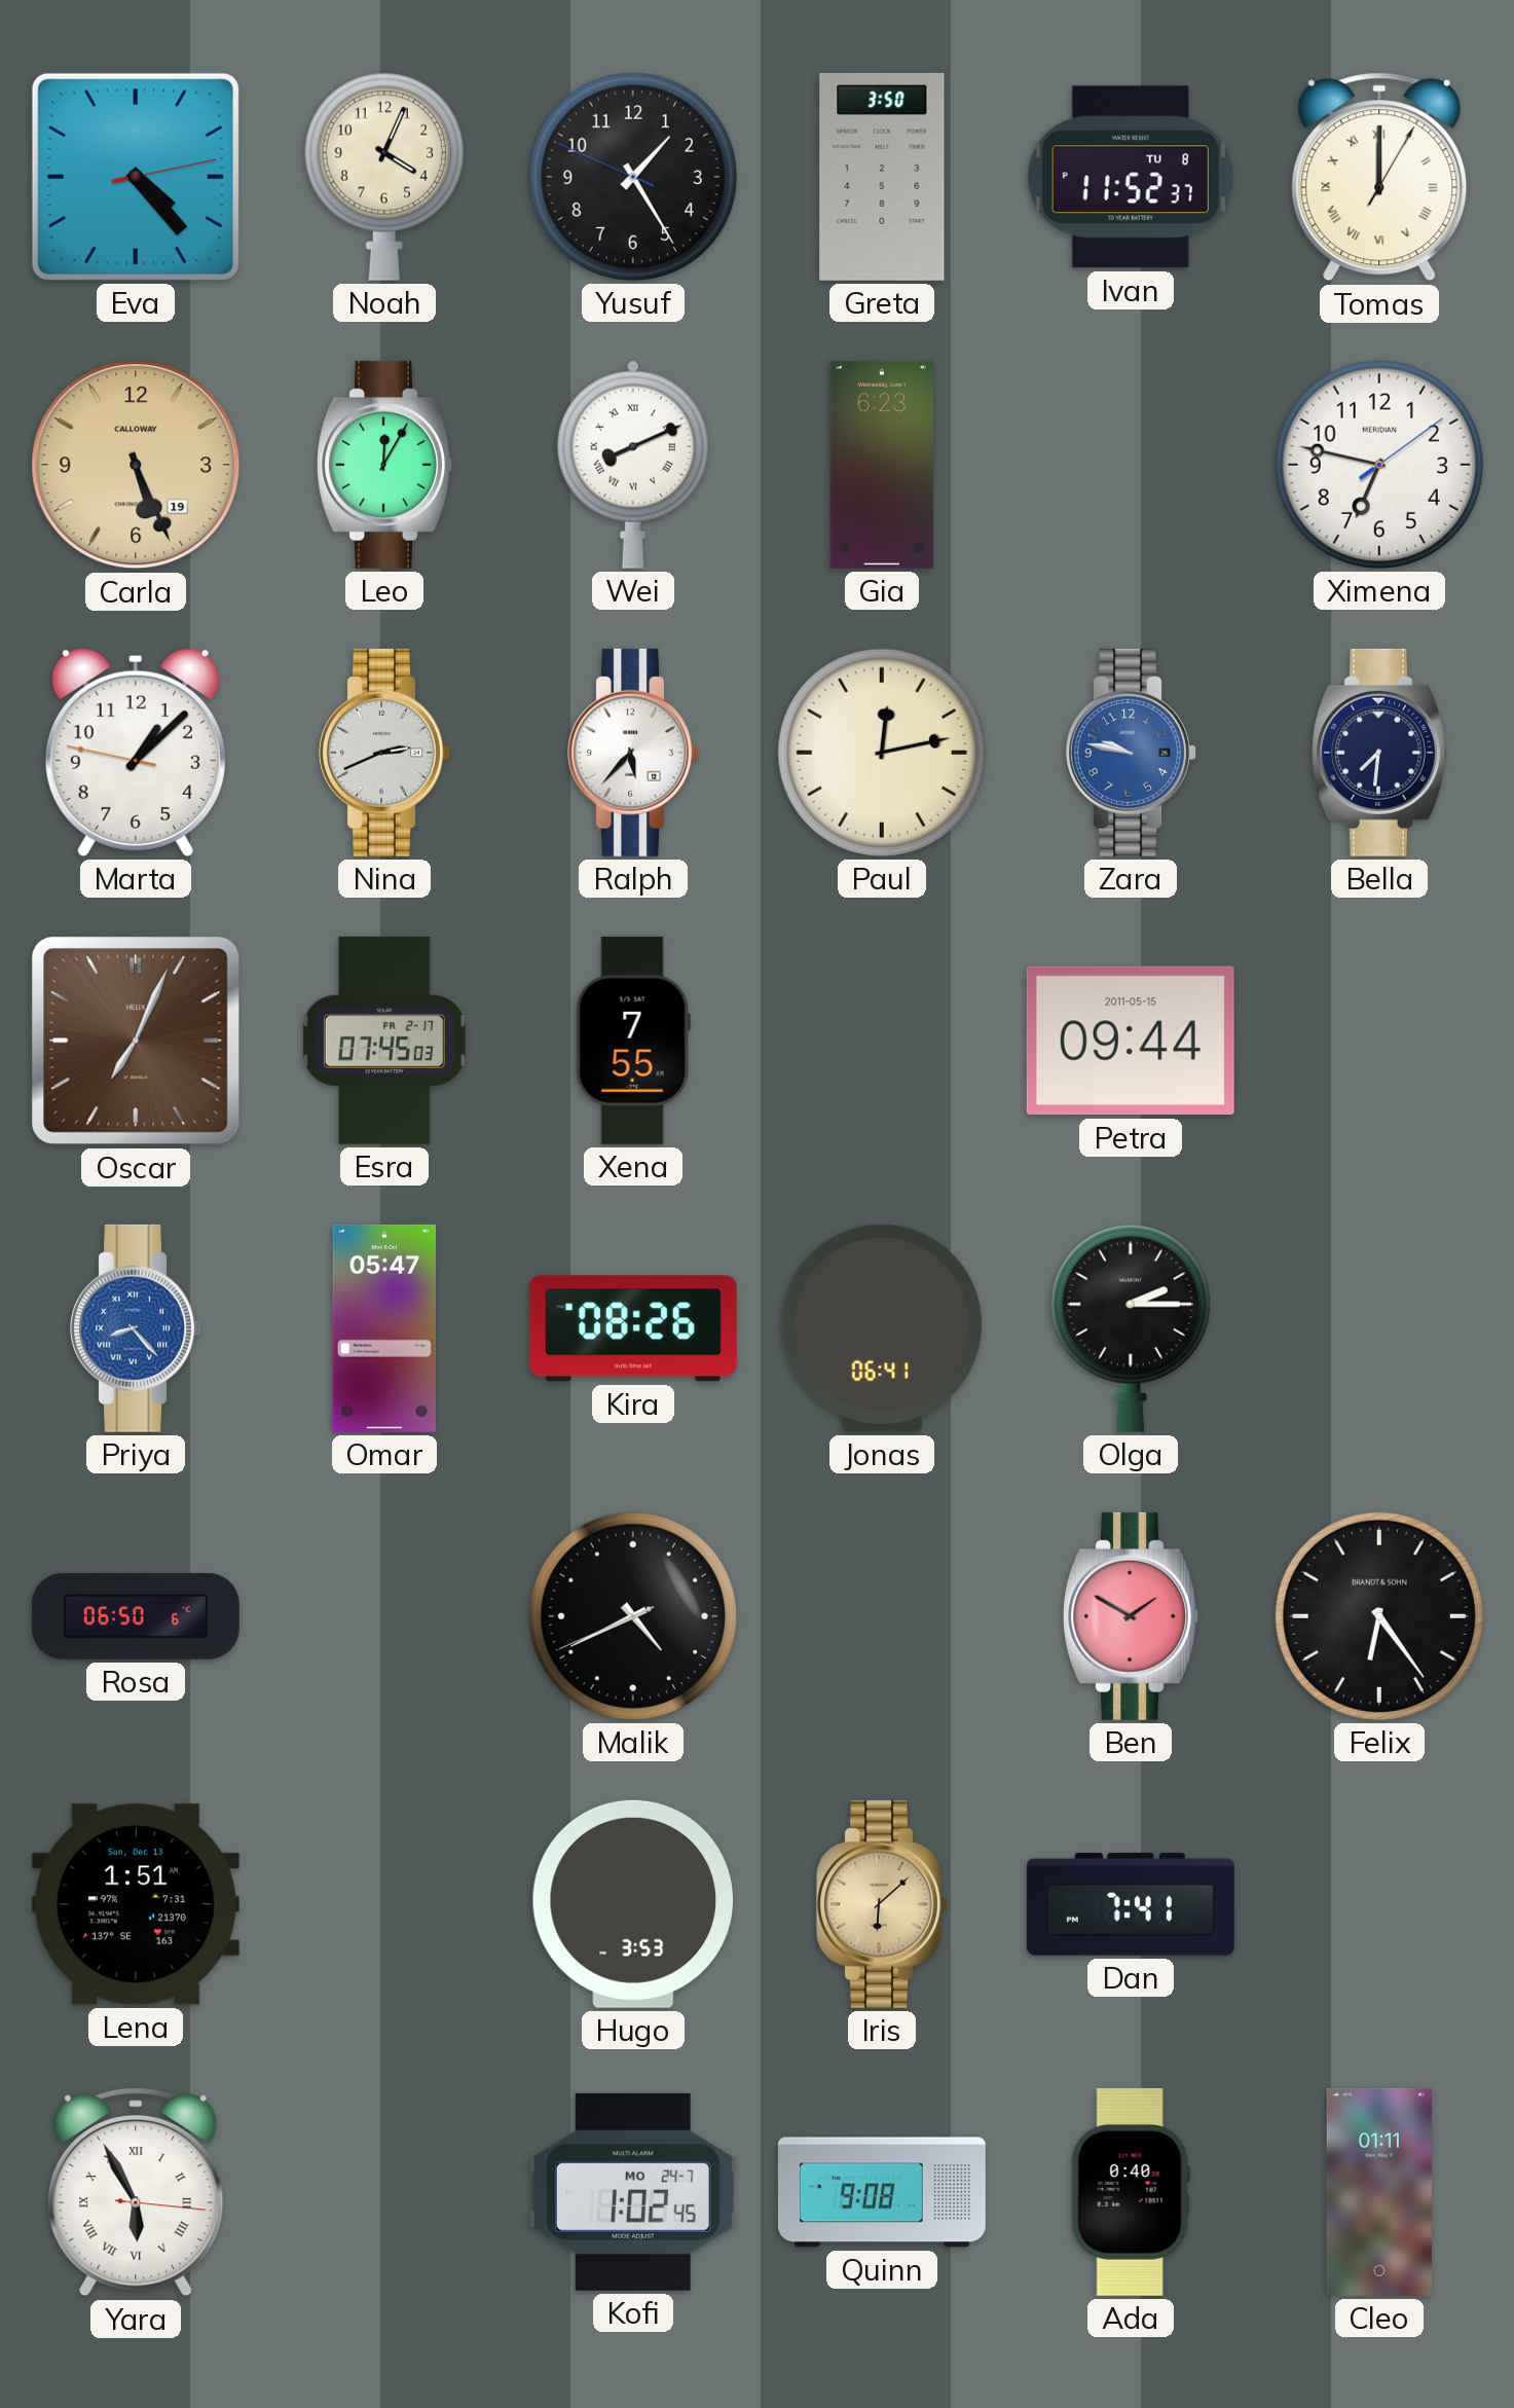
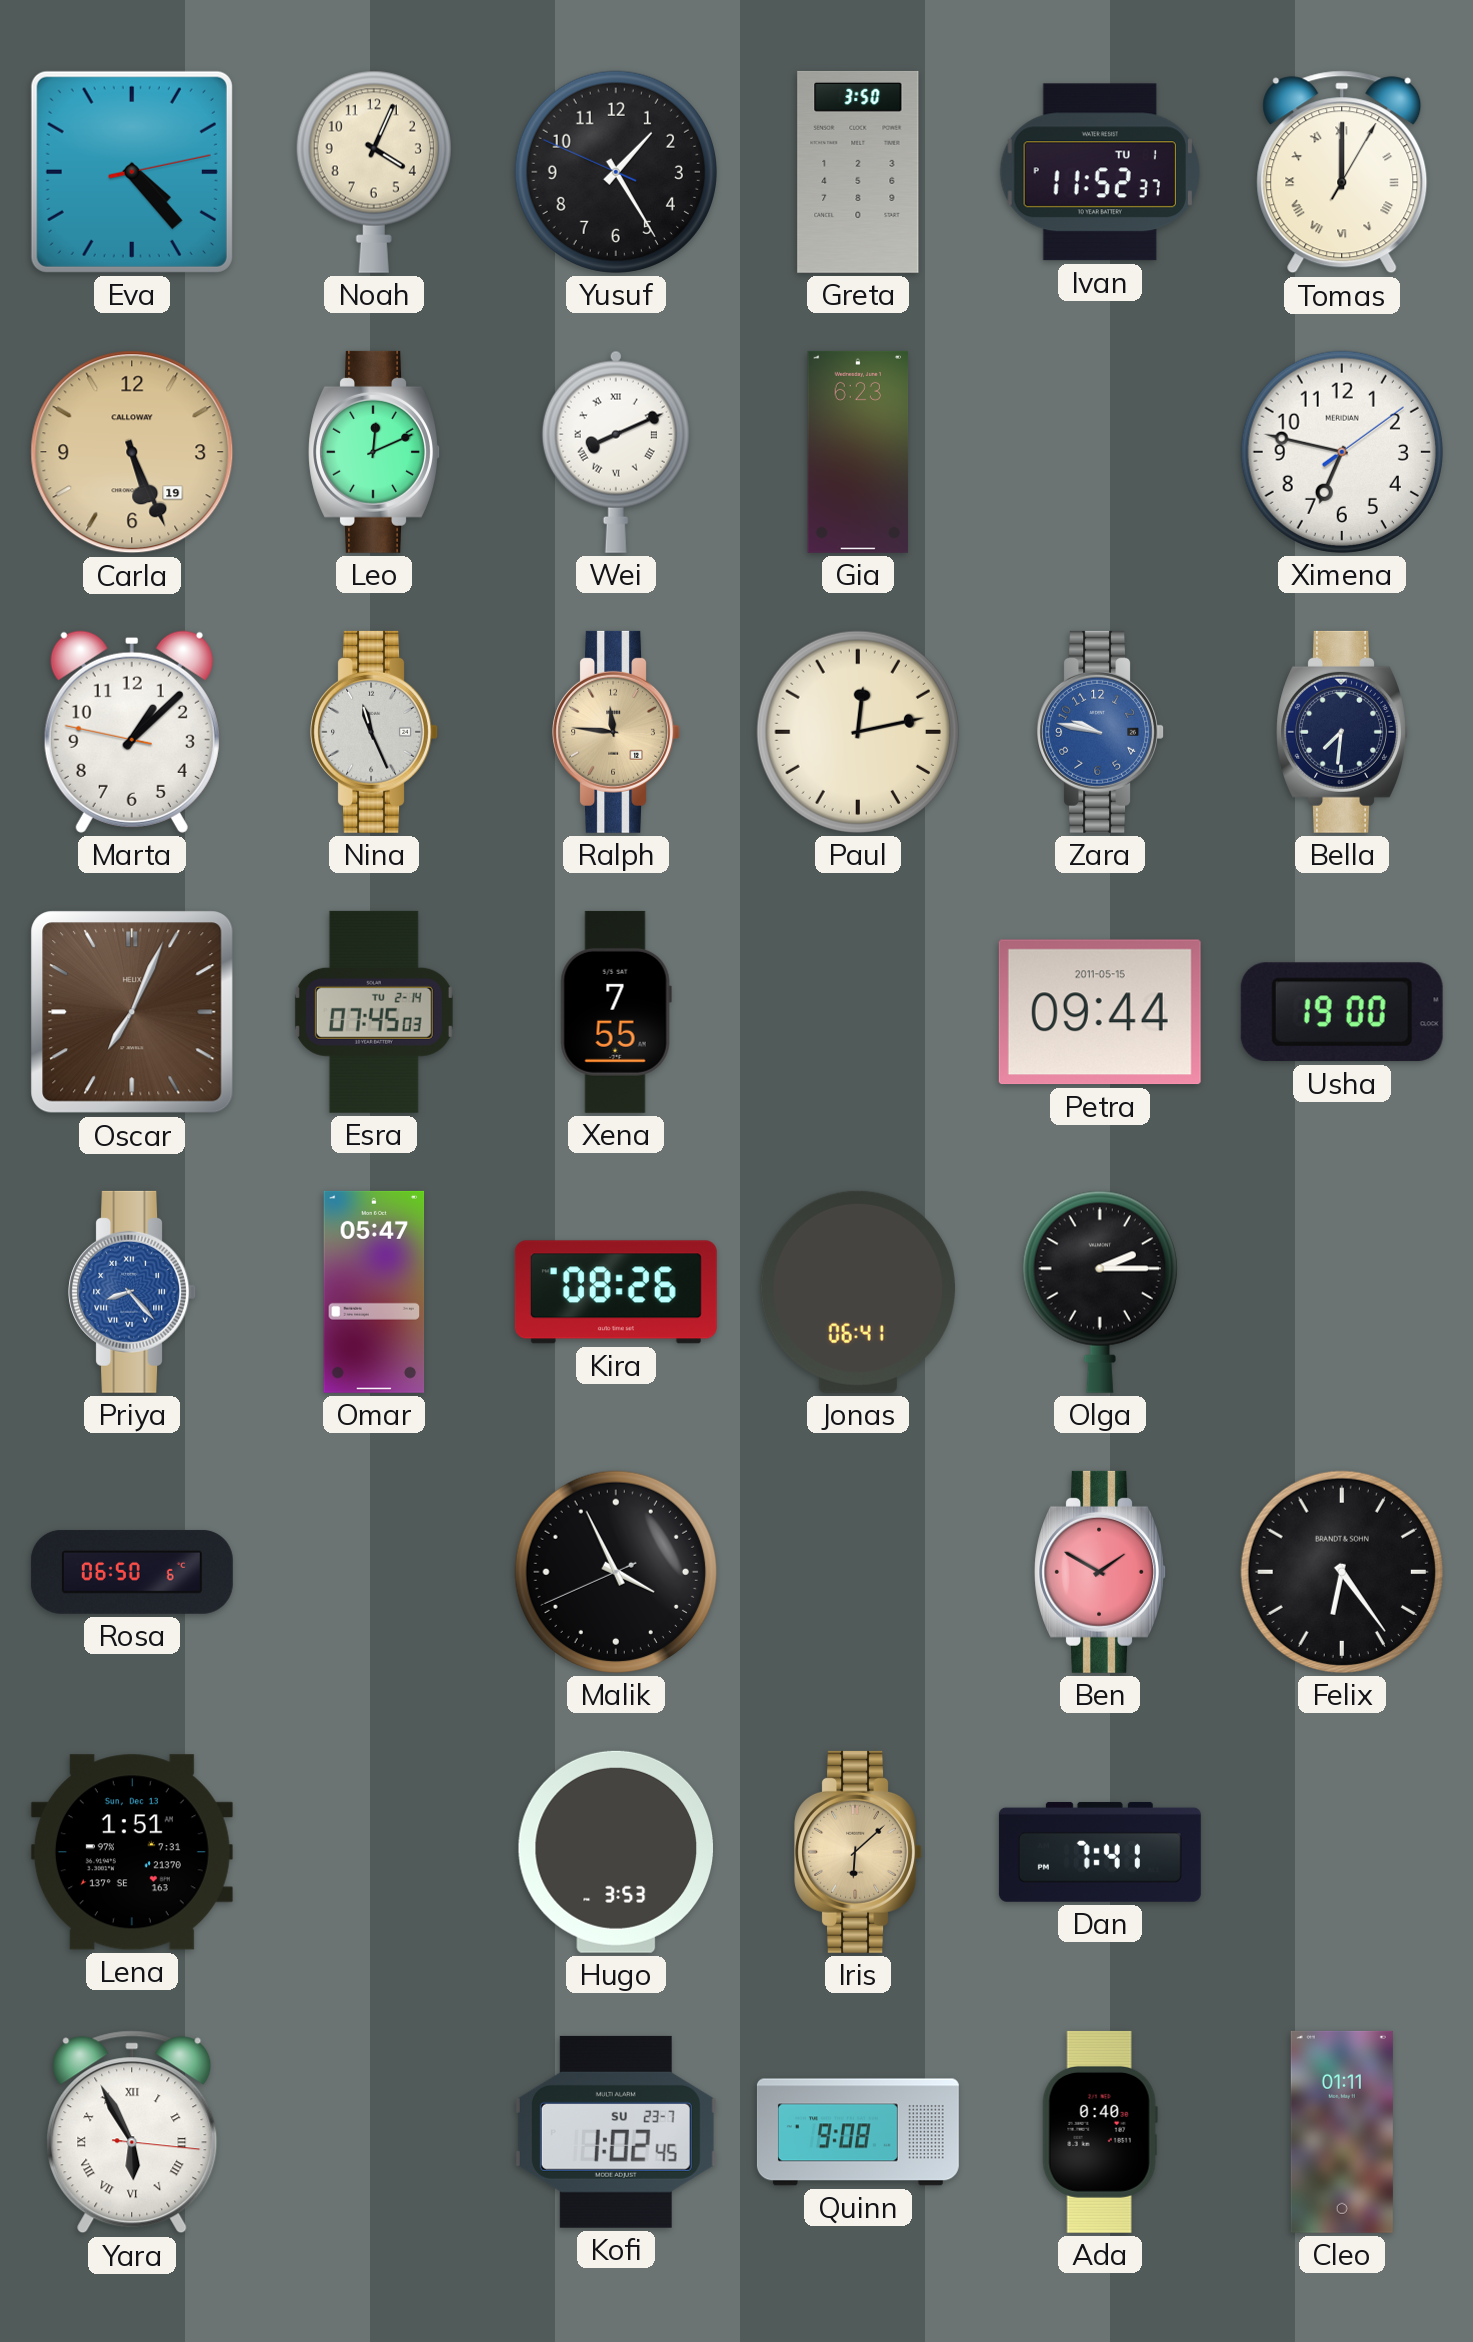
Ivan date: TU 8 -> TU 1
Leo: 12:05 -> 12:11
Nina: 2:41 -> 11:26
Ralph: 5:37 -> 11:46
Ralph dial: white -> champagne
Esra date: FR 2-17 -> TU 2-14
Usha: none -> 19:00
Malik: 4:40 -> 3:55
Kofi date: MO 24-7 -> SU 23-7
